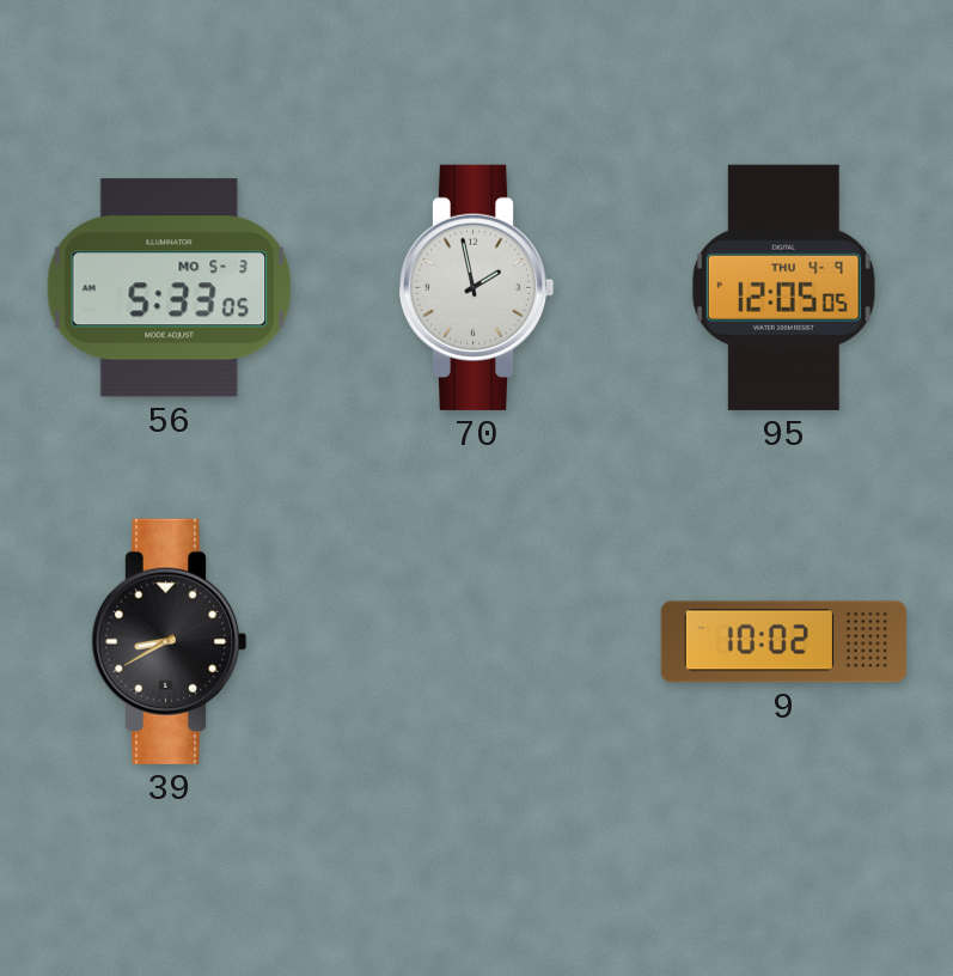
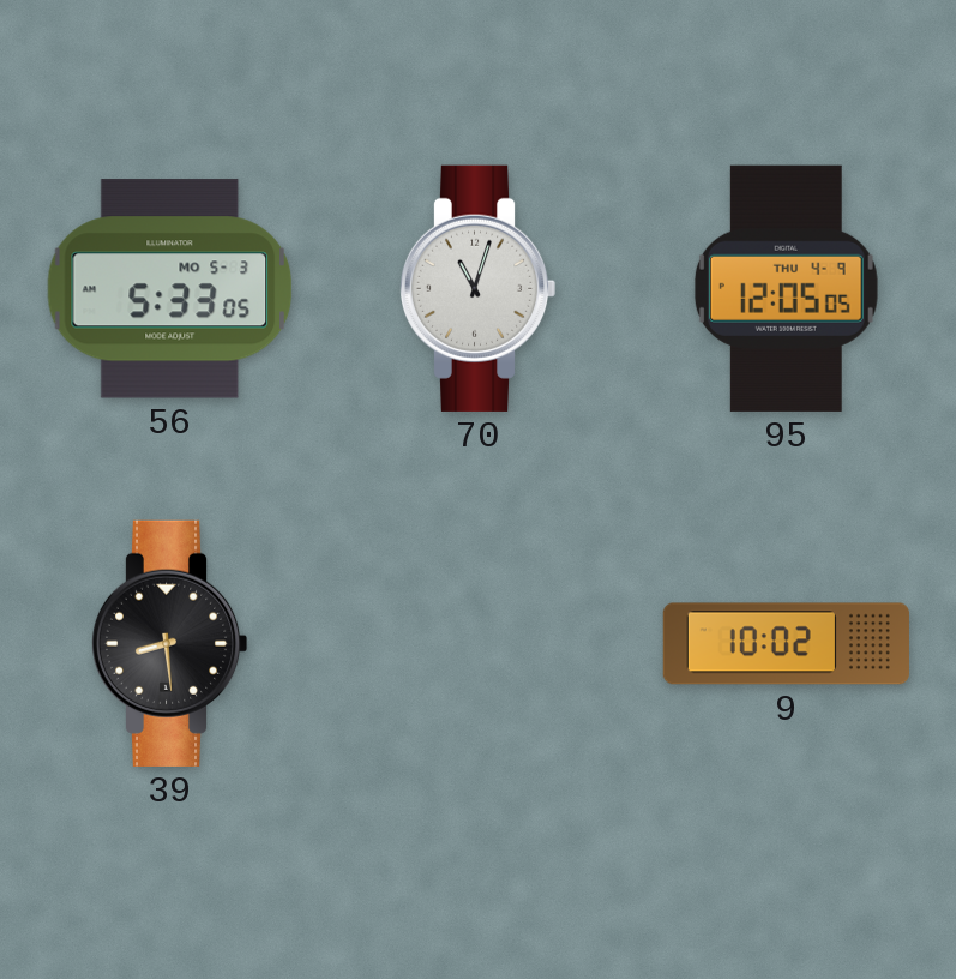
70: 1:58 -> 11:03
39: 8:40 -> 8:29
